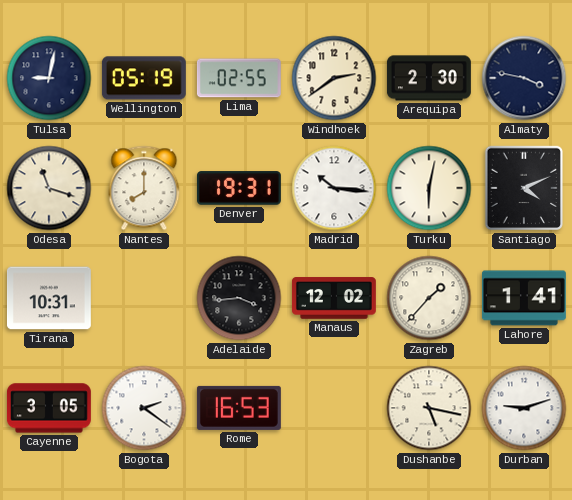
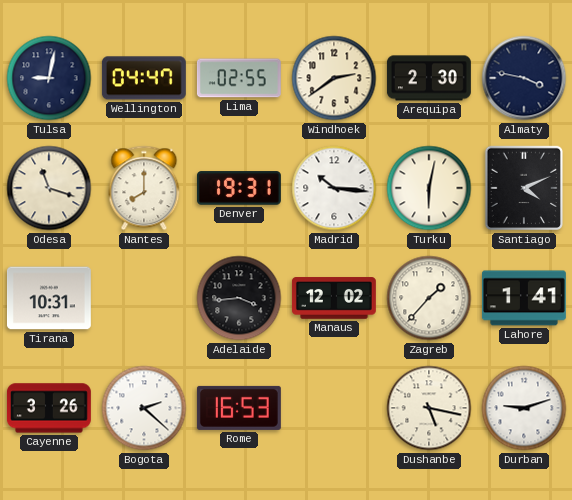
Wellington: 05:19 -> 04:47
Cayenne: 3:05 -> 3:26
Bogota: 2:21 -> 2:22
